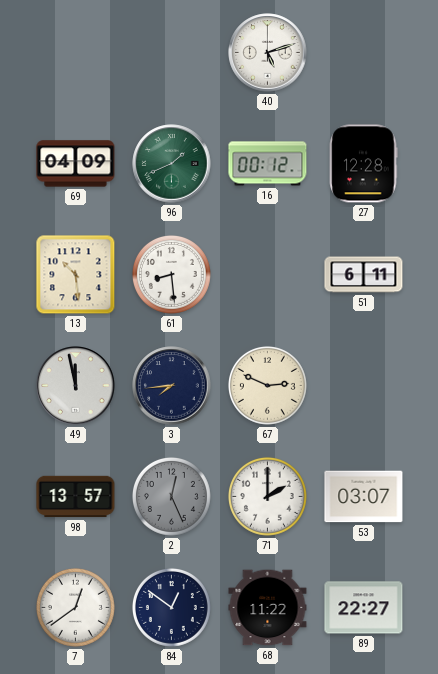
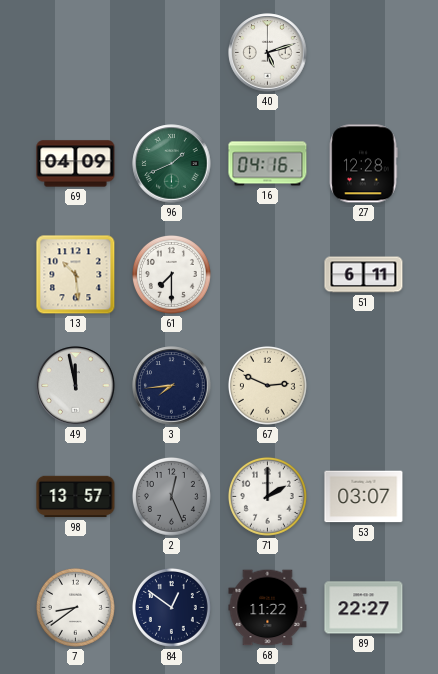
16: 00:12 -> 04:16
61: 8:29 -> 7:30
7: 12:39 -> 8:39
